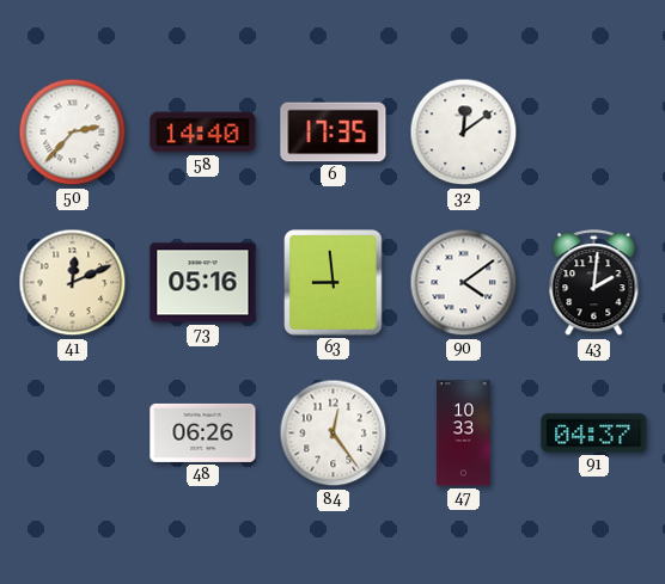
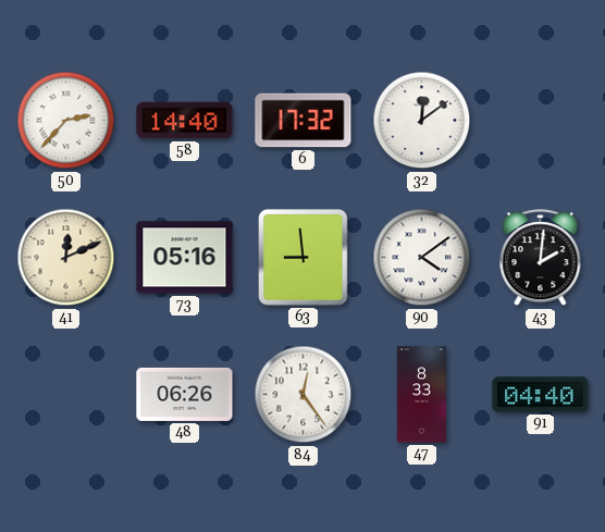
6: 17:35 -> 17:32
47: 10:33 -> 8:33
91: 04:37 -> 04:40
